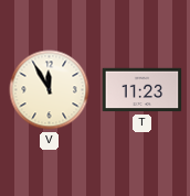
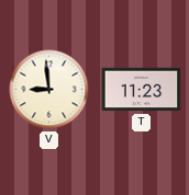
V: 11:55 -> 8:59
